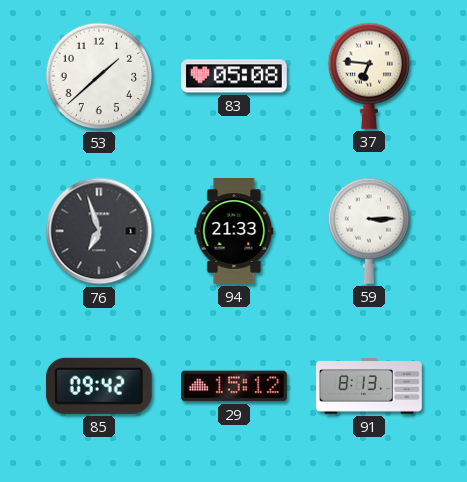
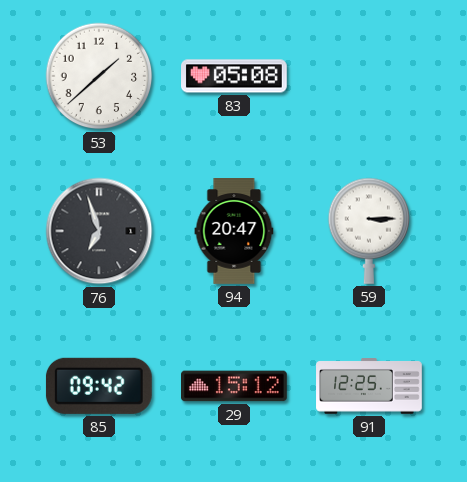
37: 6:46 -> none
94: 21:33 -> 20:47
91: 8:13 -> 12:25
